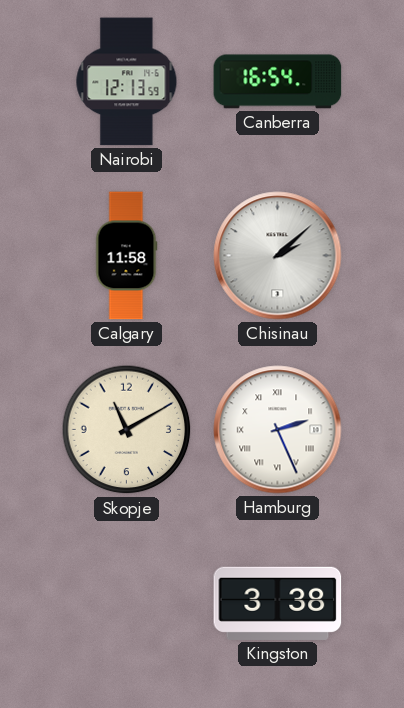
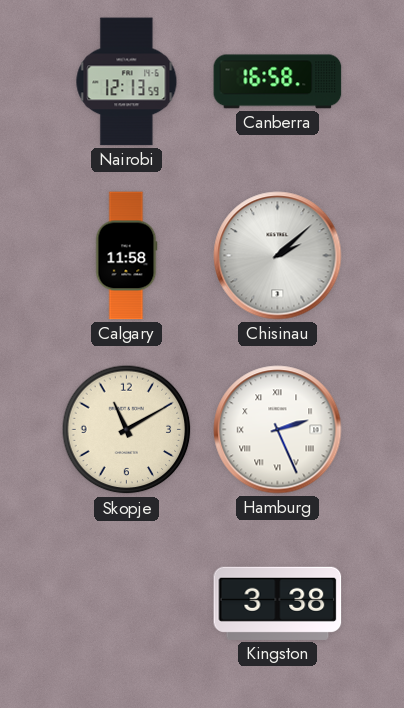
Canberra: 16:54 -> 16:58
